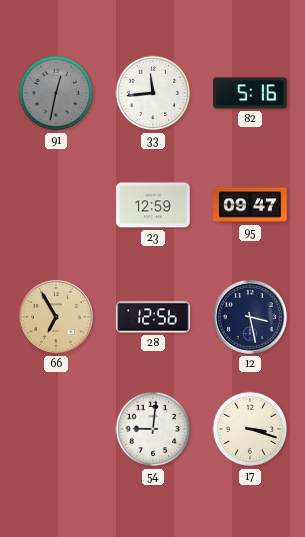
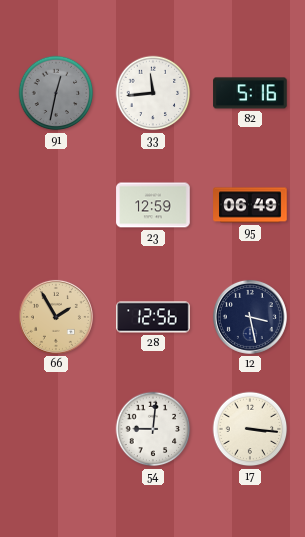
95: 09:47 -> 06:49
66: 6:55 -> 1:55
17: 3:18 -> 3:16
